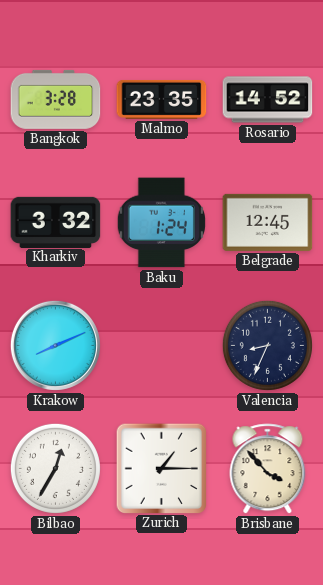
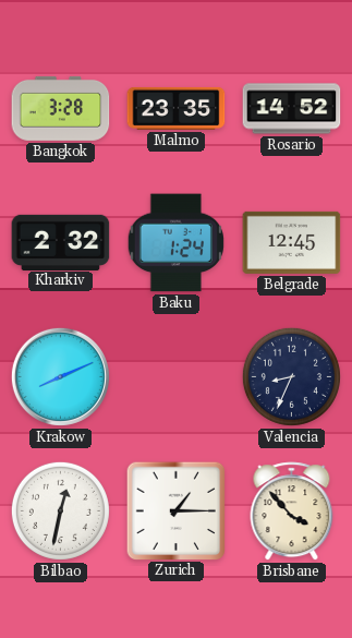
Kharkiv: 3:32 -> 2:32
Bilbao: 12:35 -> 12:32
